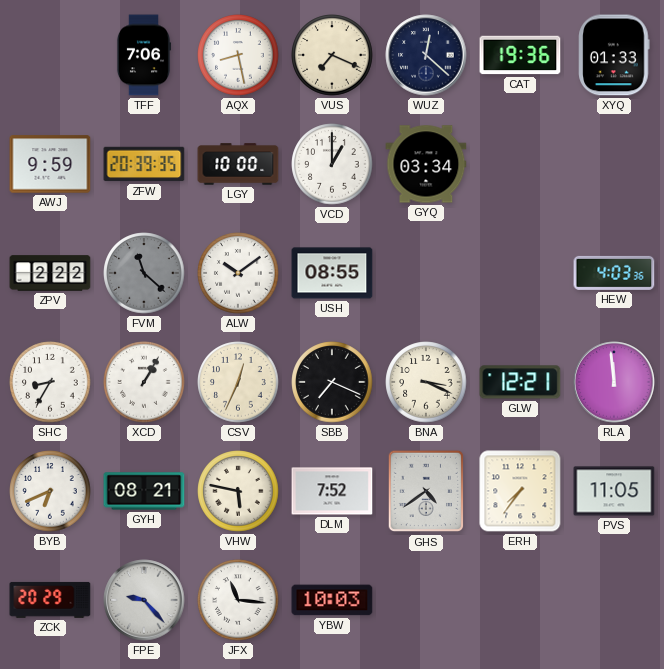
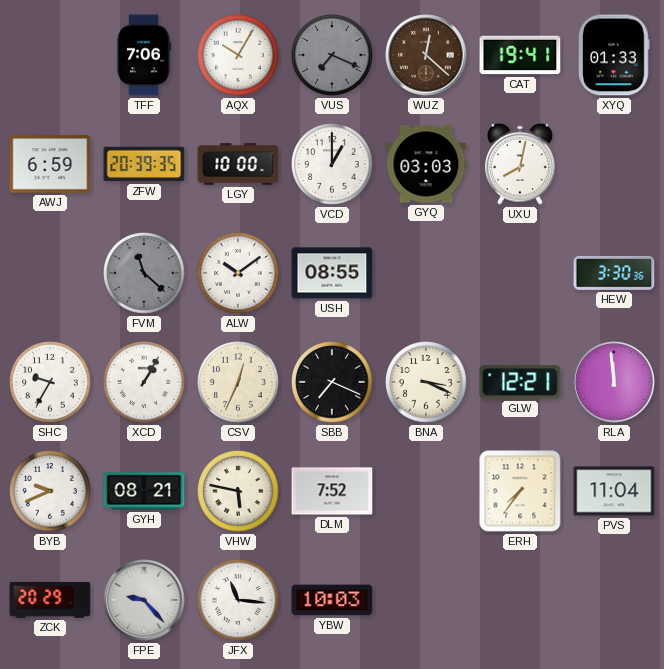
AQX: 8:28 -> 10:05
VUS dial: cream -> grey
WUZ dial: navy -> brown
CAT: 19:36 -> 19:41
AWJ: 9:59 -> 6:59
GYQ: 03:34 -> 03:03
UXU: none -> 8:02
ZPV: 2:22 -> none
HEW: 4:03 -> 3:30
SHC: 8:35 -> 9:35
BYB: 6:41 -> 9:41
GHS: 4:39 -> none
PVS: 11:05 -> 11:04
